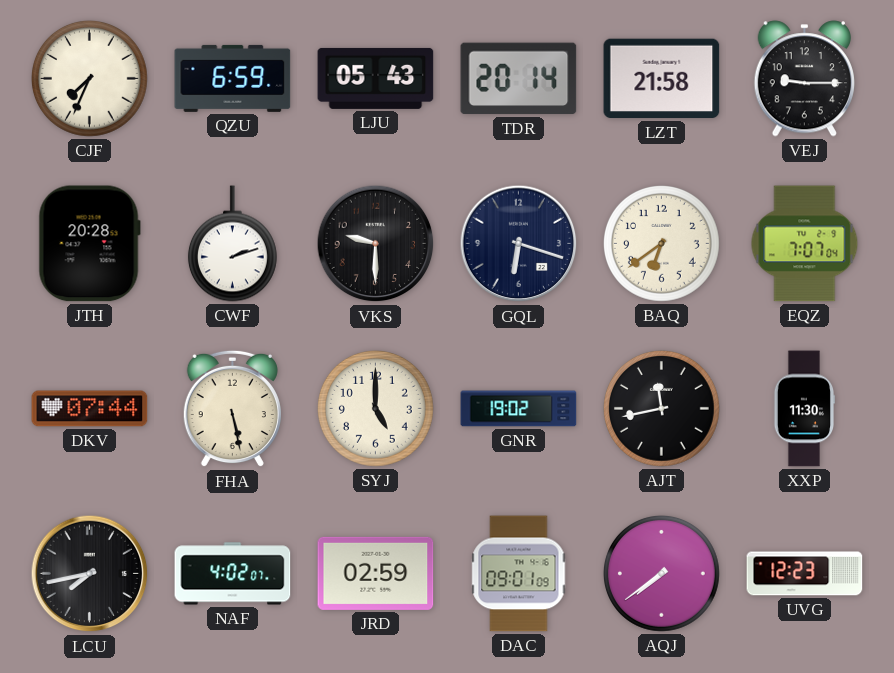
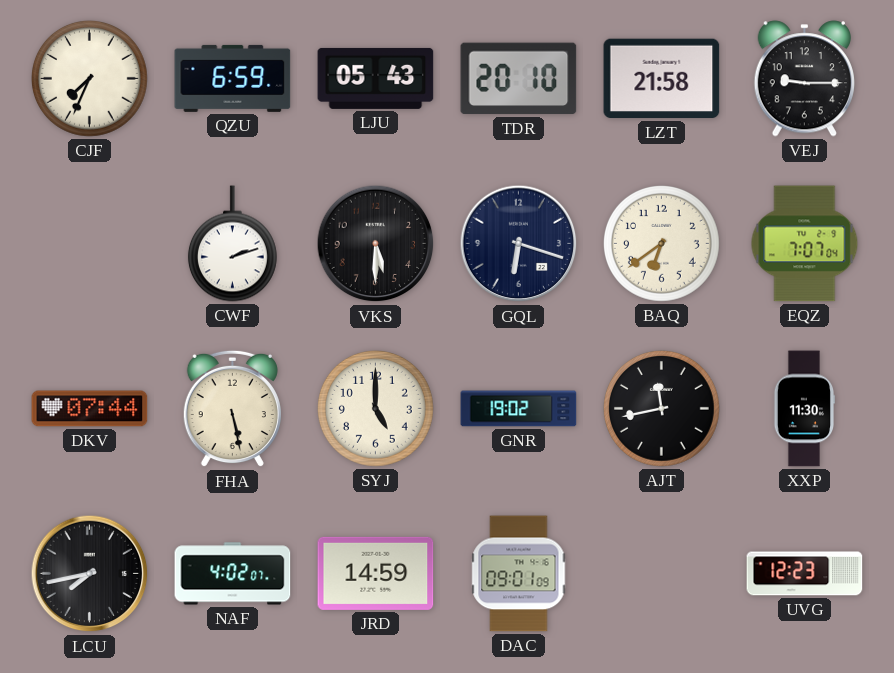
TDR: 20:14 -> 20:10
JTH: 20:28 -> none
VKS: 9:30 -> 5:30
JRD: 02:59 -> 14:59
AQJ: 7:39 -> none
